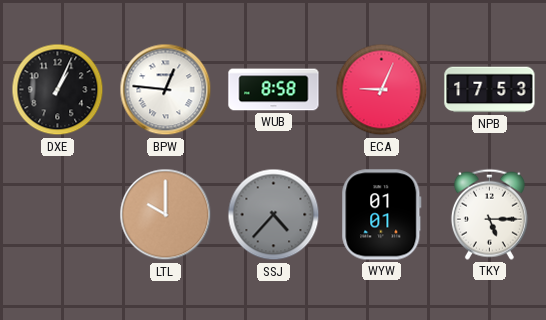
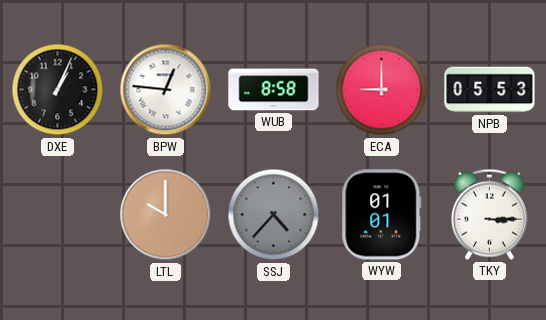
ECA: 9:04 -> 9:00
NPB: 17:53 -> 05:53
TKY: 5:15 -> 3:15
